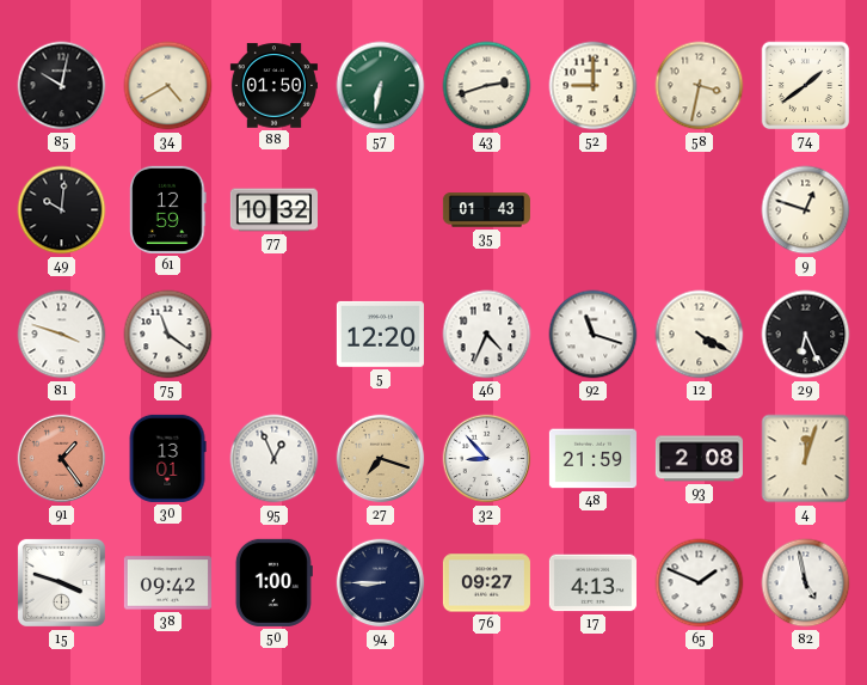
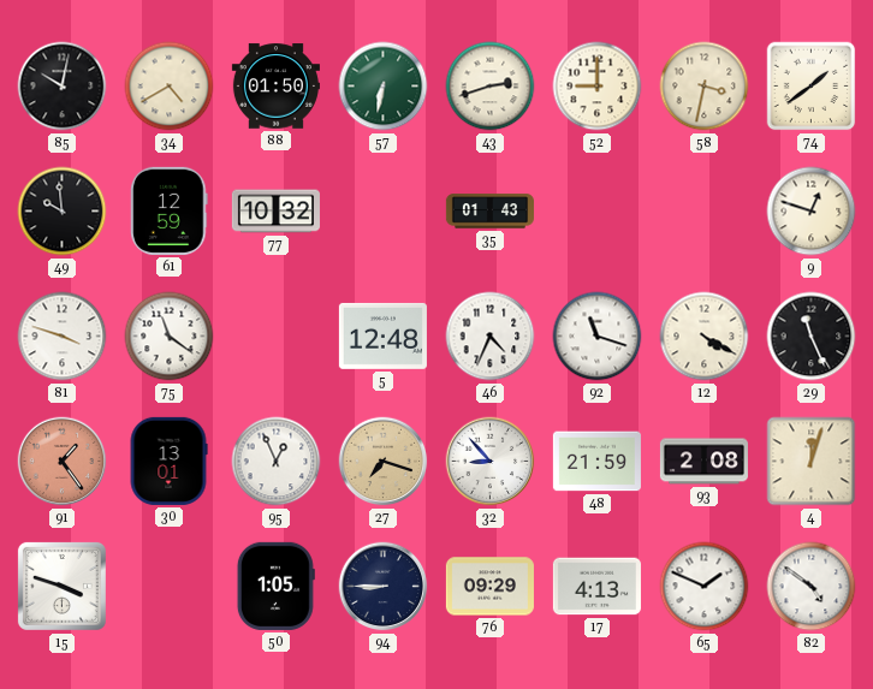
49: 10:01 -> 9:59
5: 12:20 -> 12:48
29: 6:26 -> 11:26
38: 09:42 -> none
50: 1:00 -> 1:05
76: 09:27 -> 09:29
82: 4:58 -> 4:51
